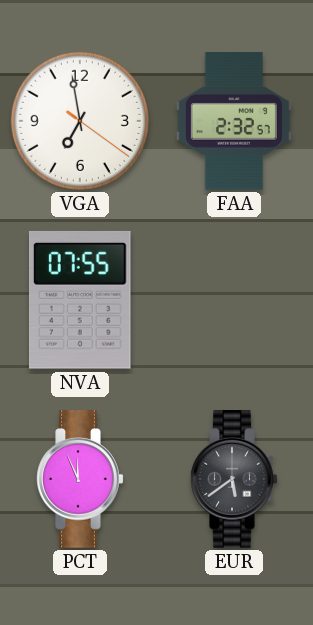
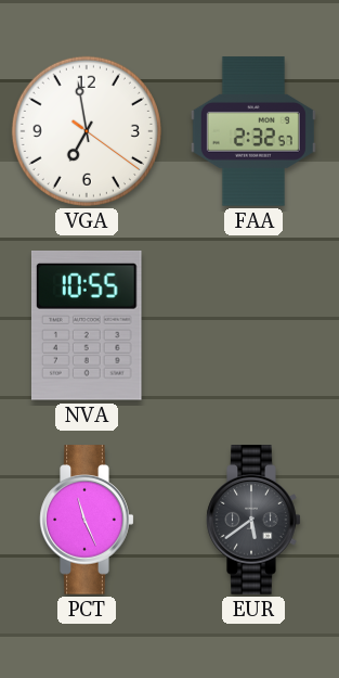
NVA: 07:55 -> 10:55
PCT: 11:56 -> 11:26
